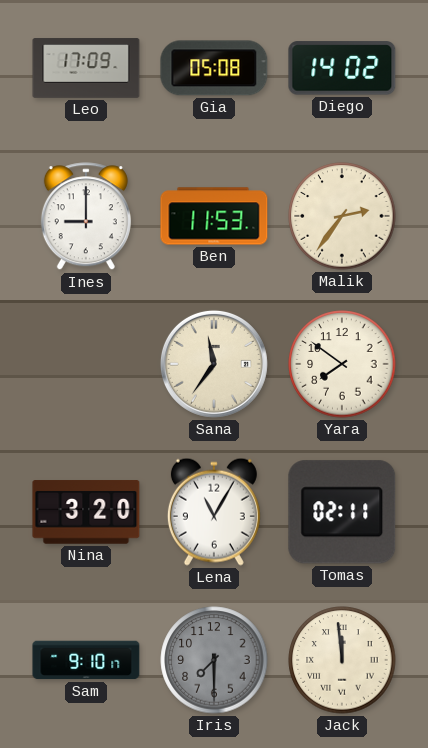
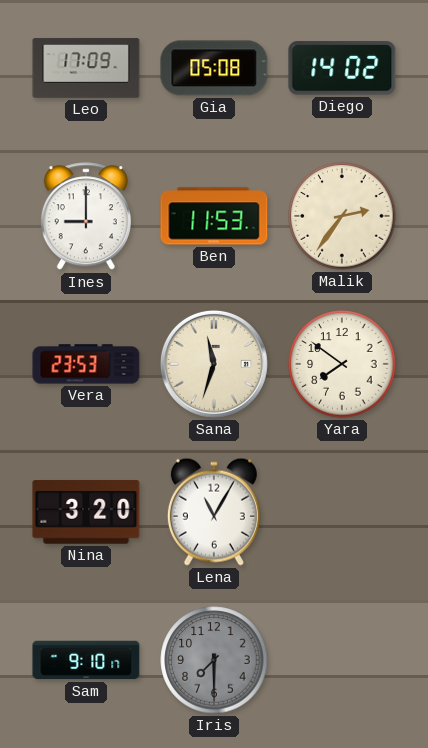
Vera: none -> 23:53
Sana: 11:36 -> 11:33
Tomas: 02:11 -> none
Jack: 11:59 -> none
